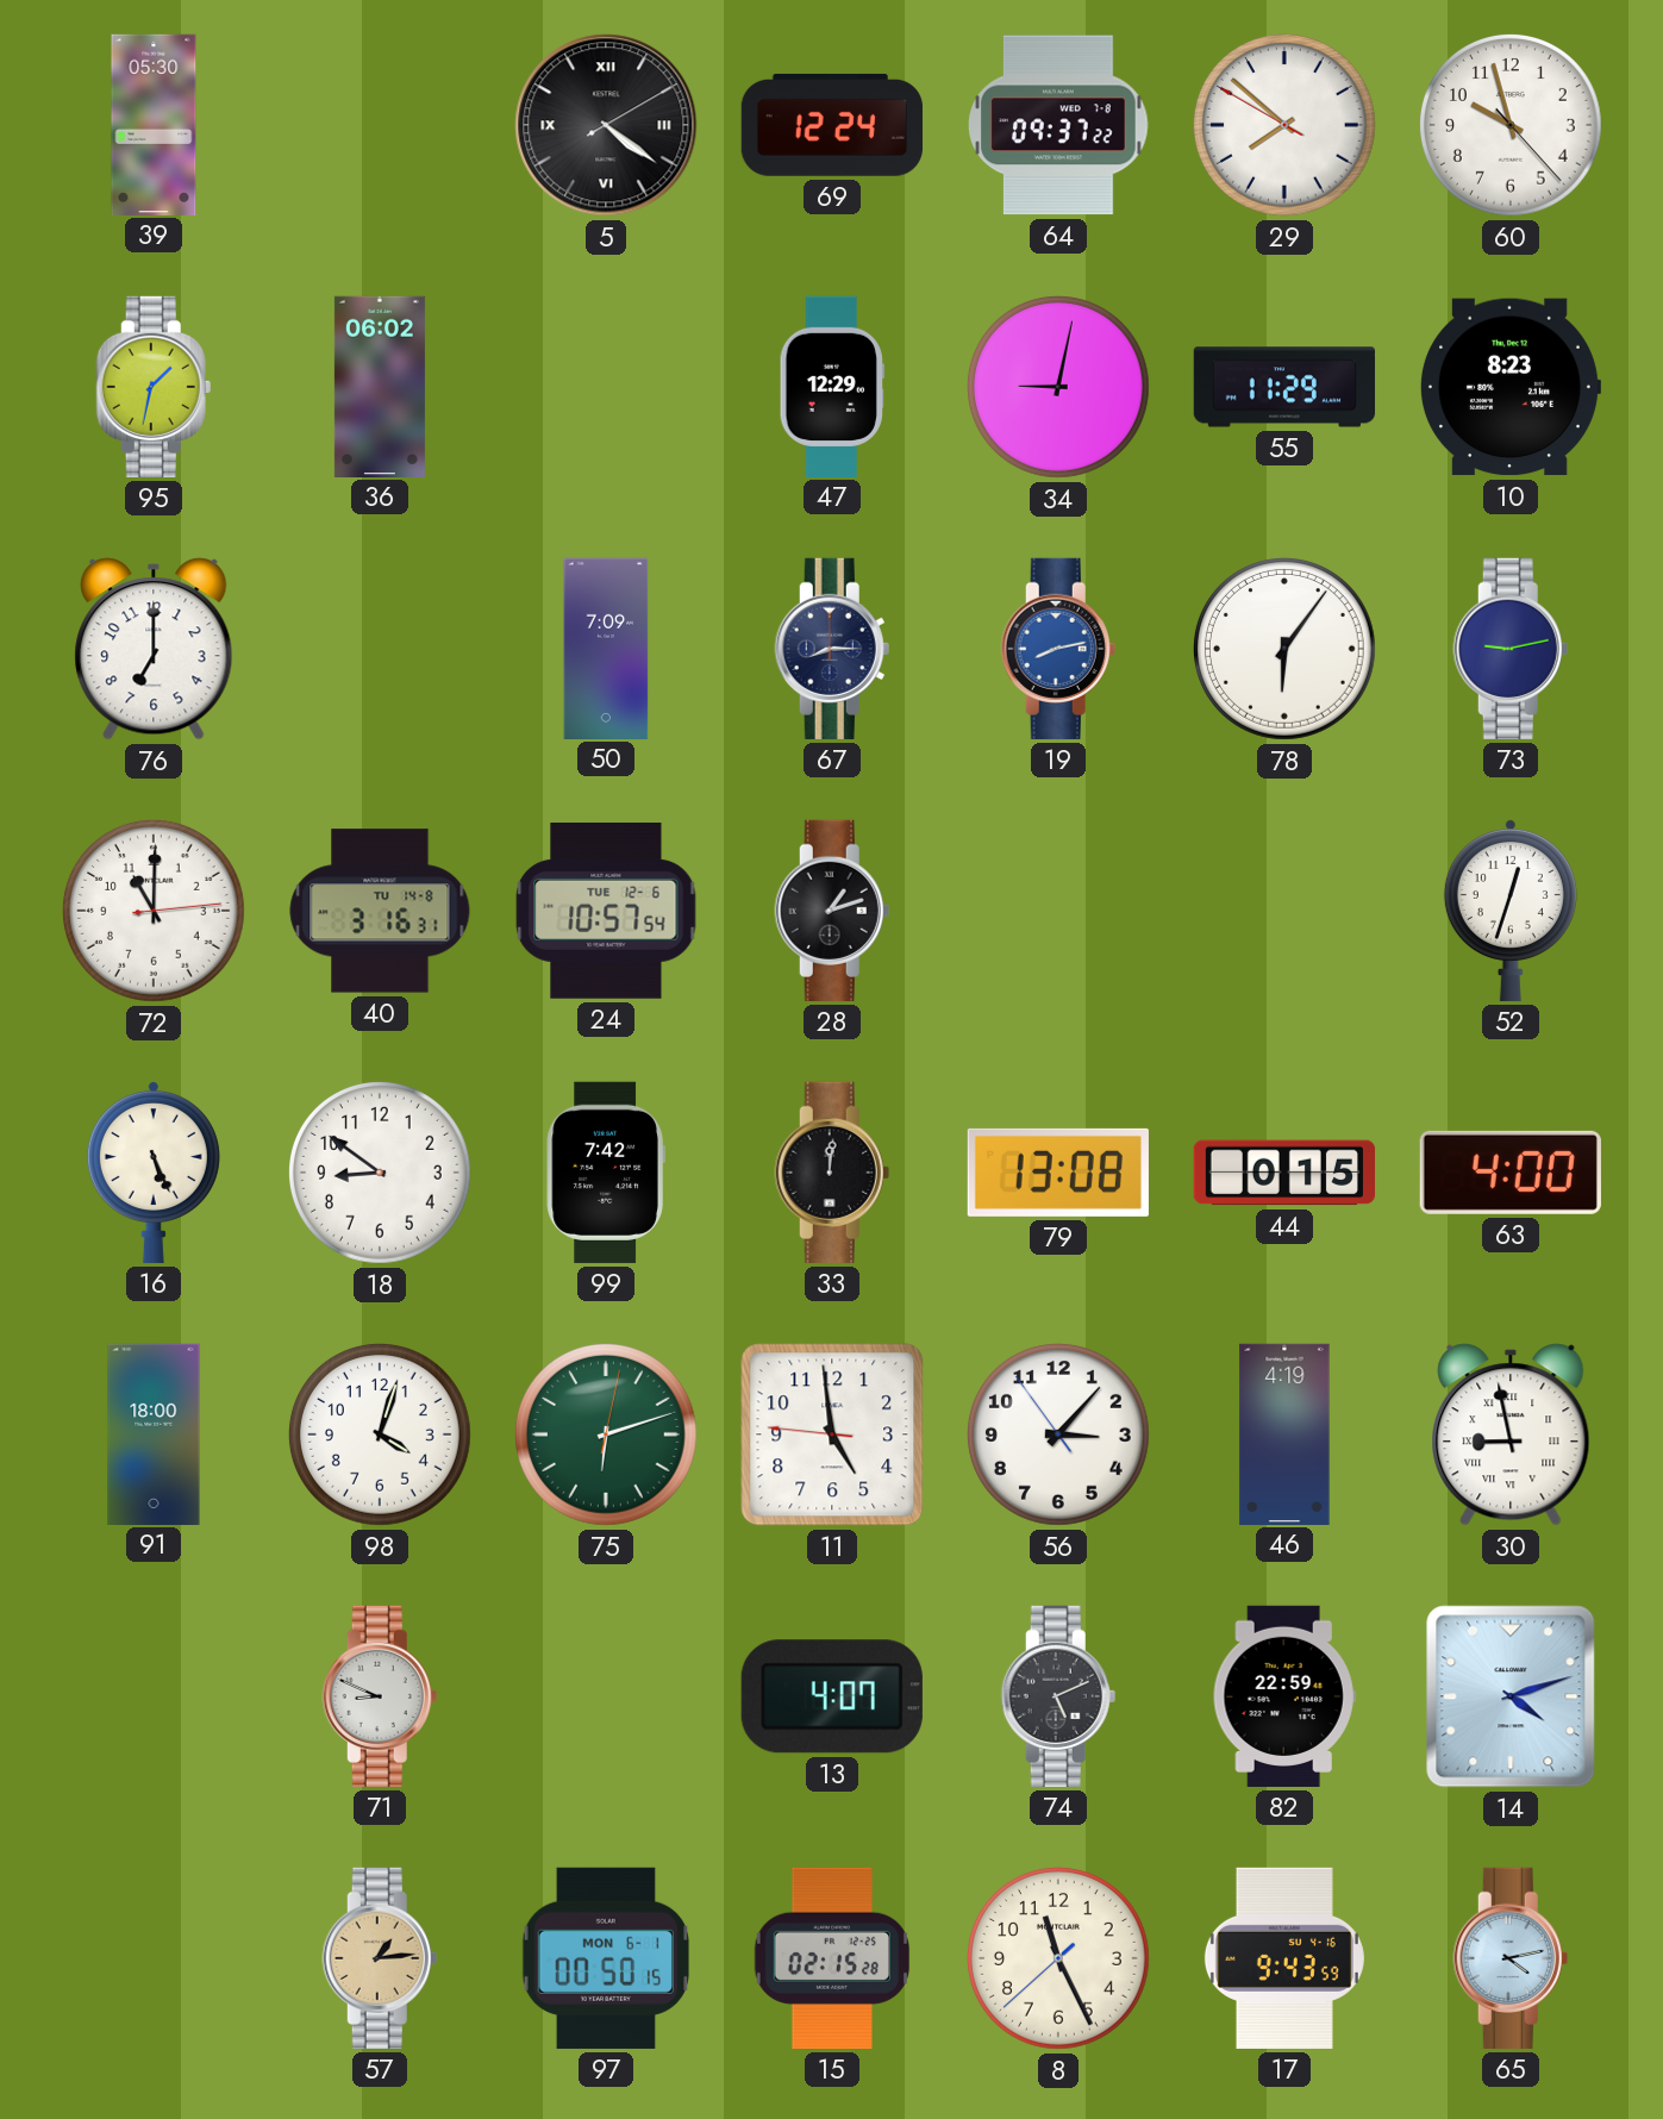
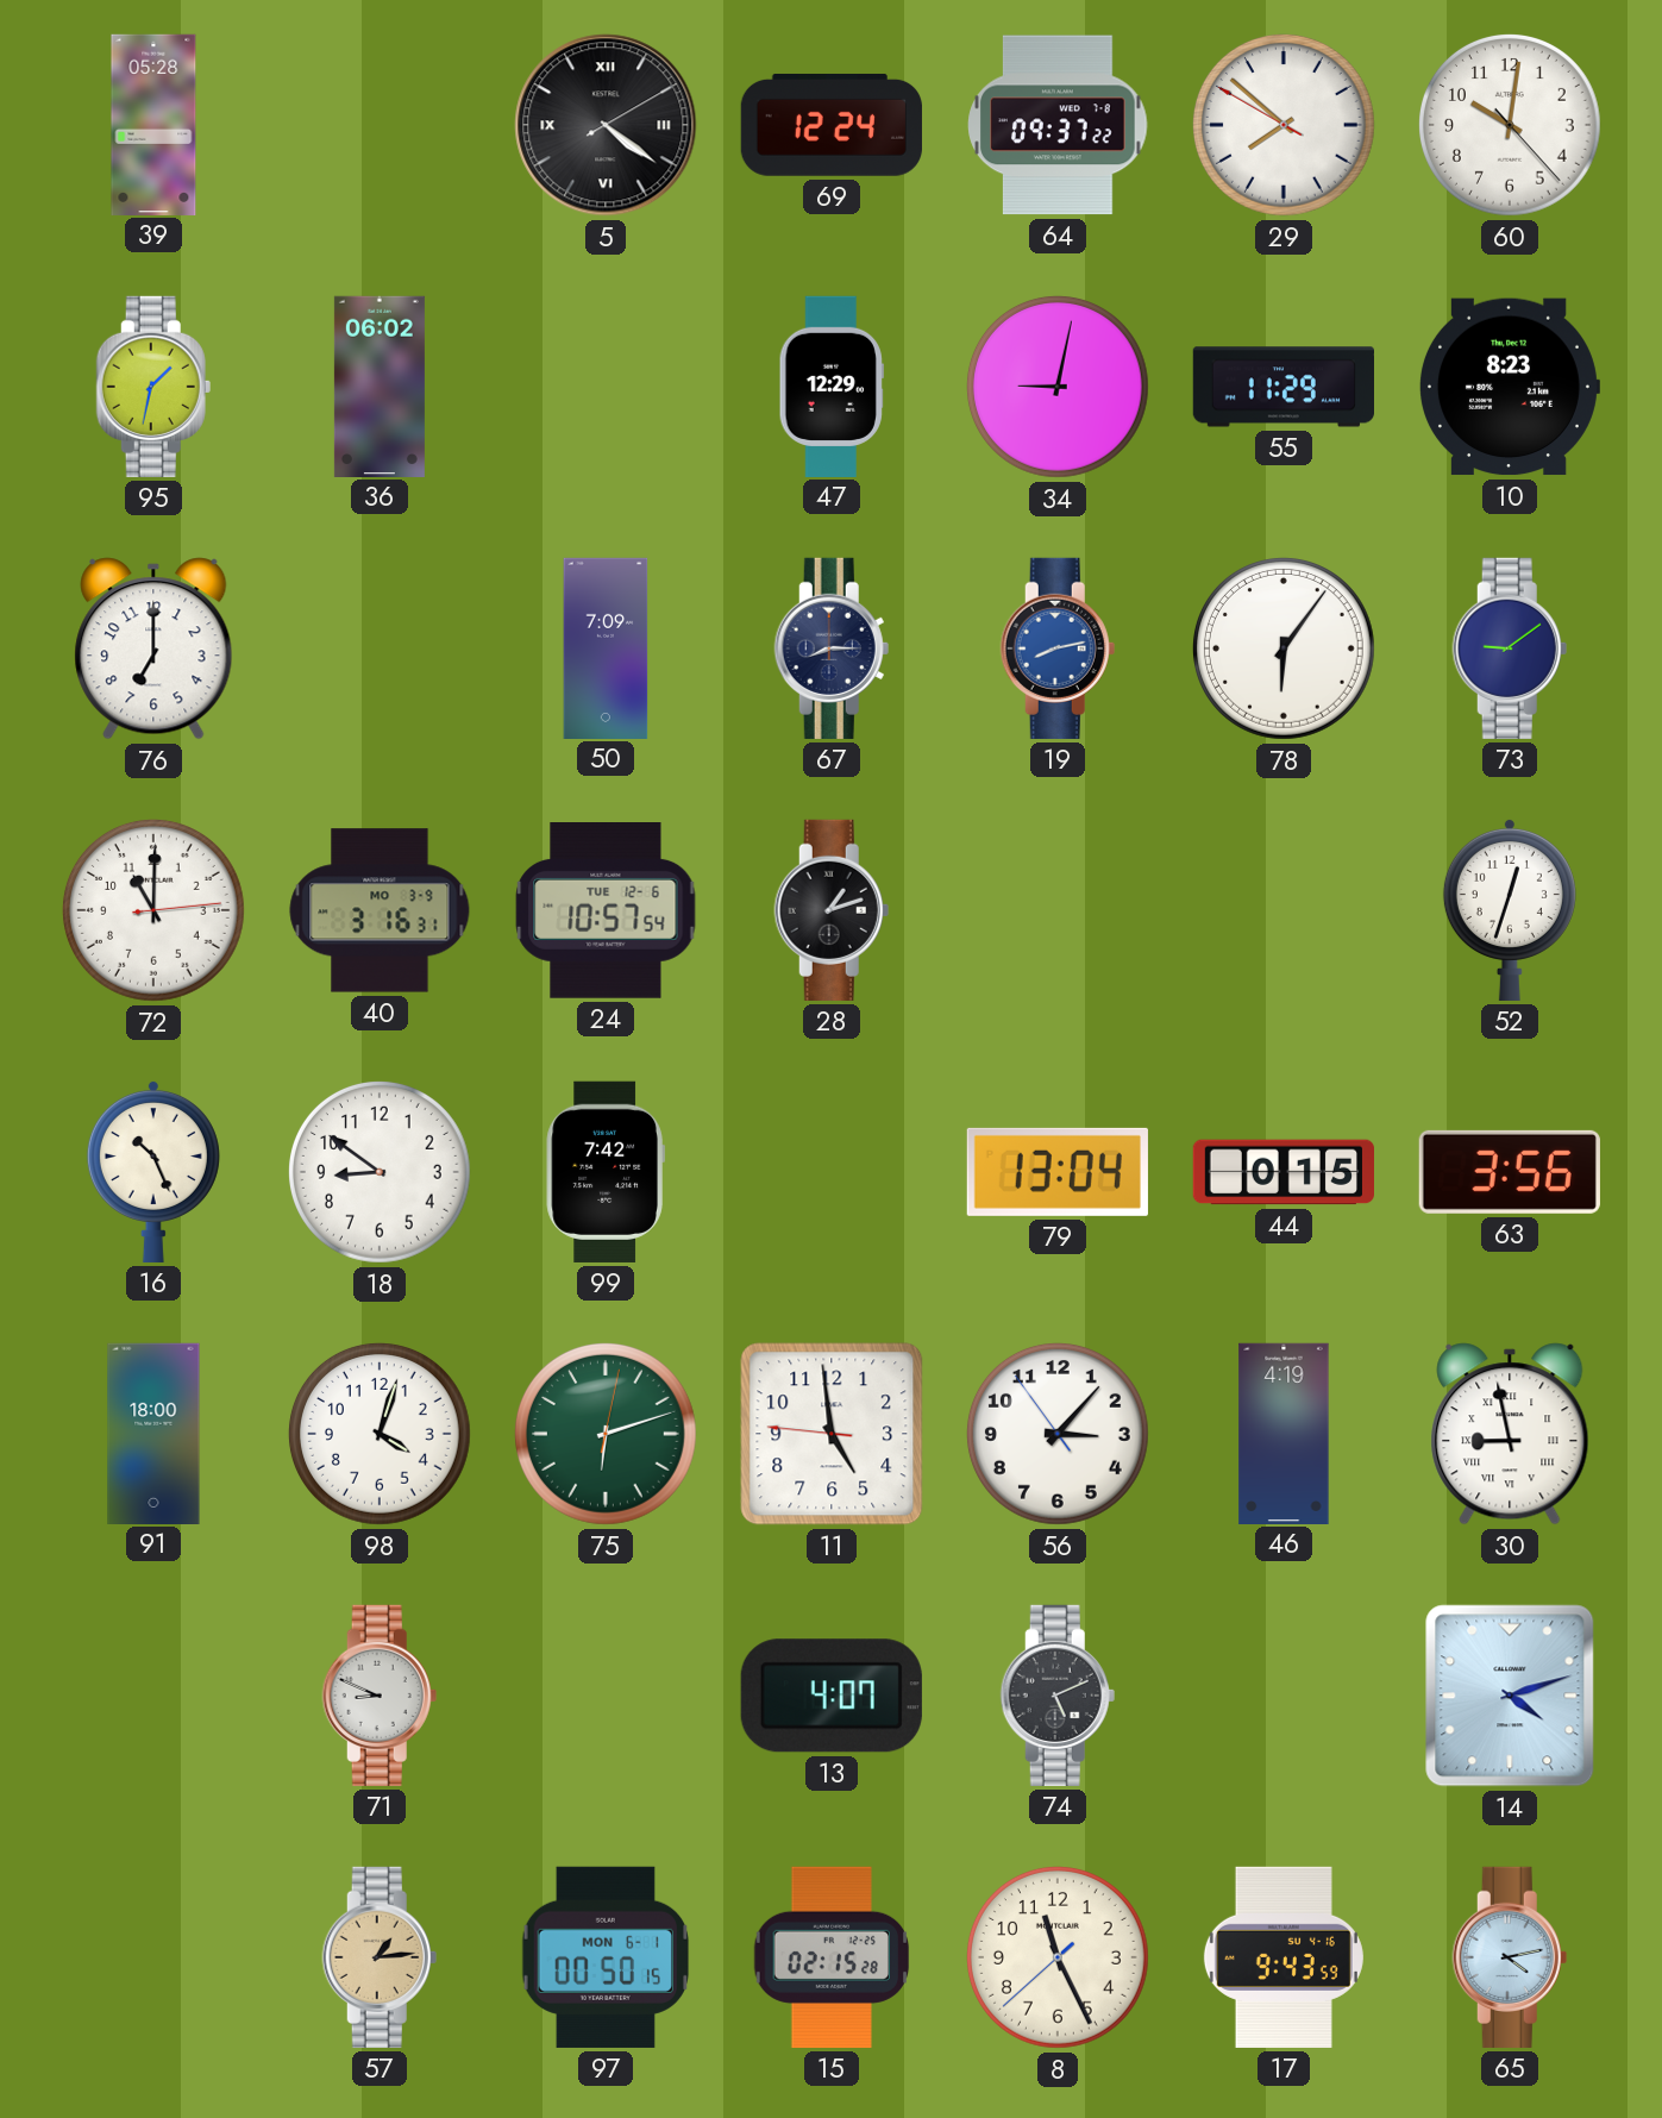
39: 05:30 -> 05:28
60: 9:57 -> 10:01
73: 9:13 -> 9:09
40 date: TU 14-8 -> MO 3-9
16: 5:26 -> 10:26
33: 12:01 -> none
79: 13:08 -> 13:04
63: 4:00 -> 3:56
82: 22:59 -> none
